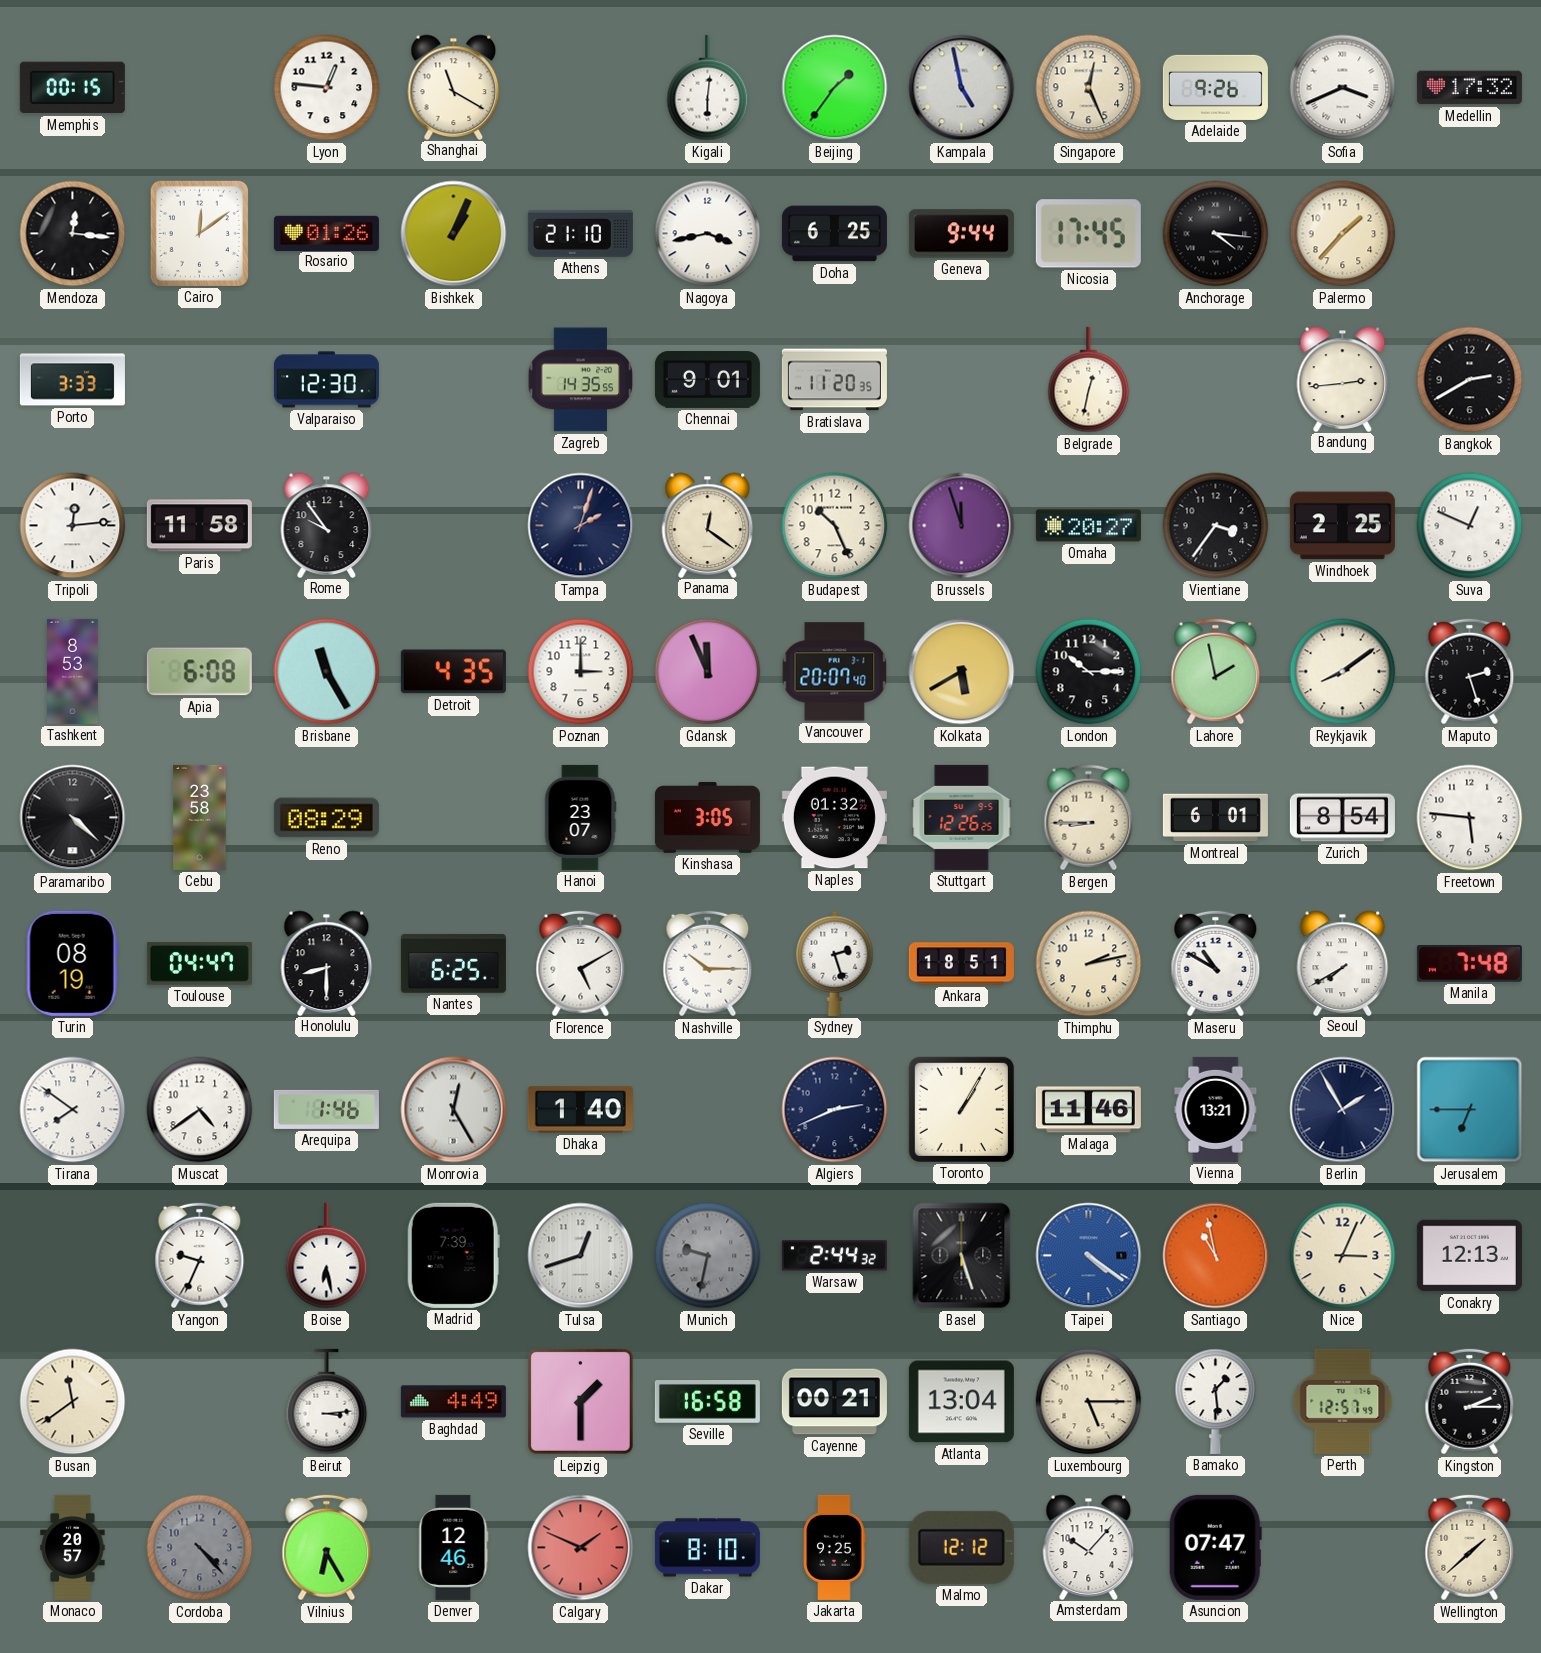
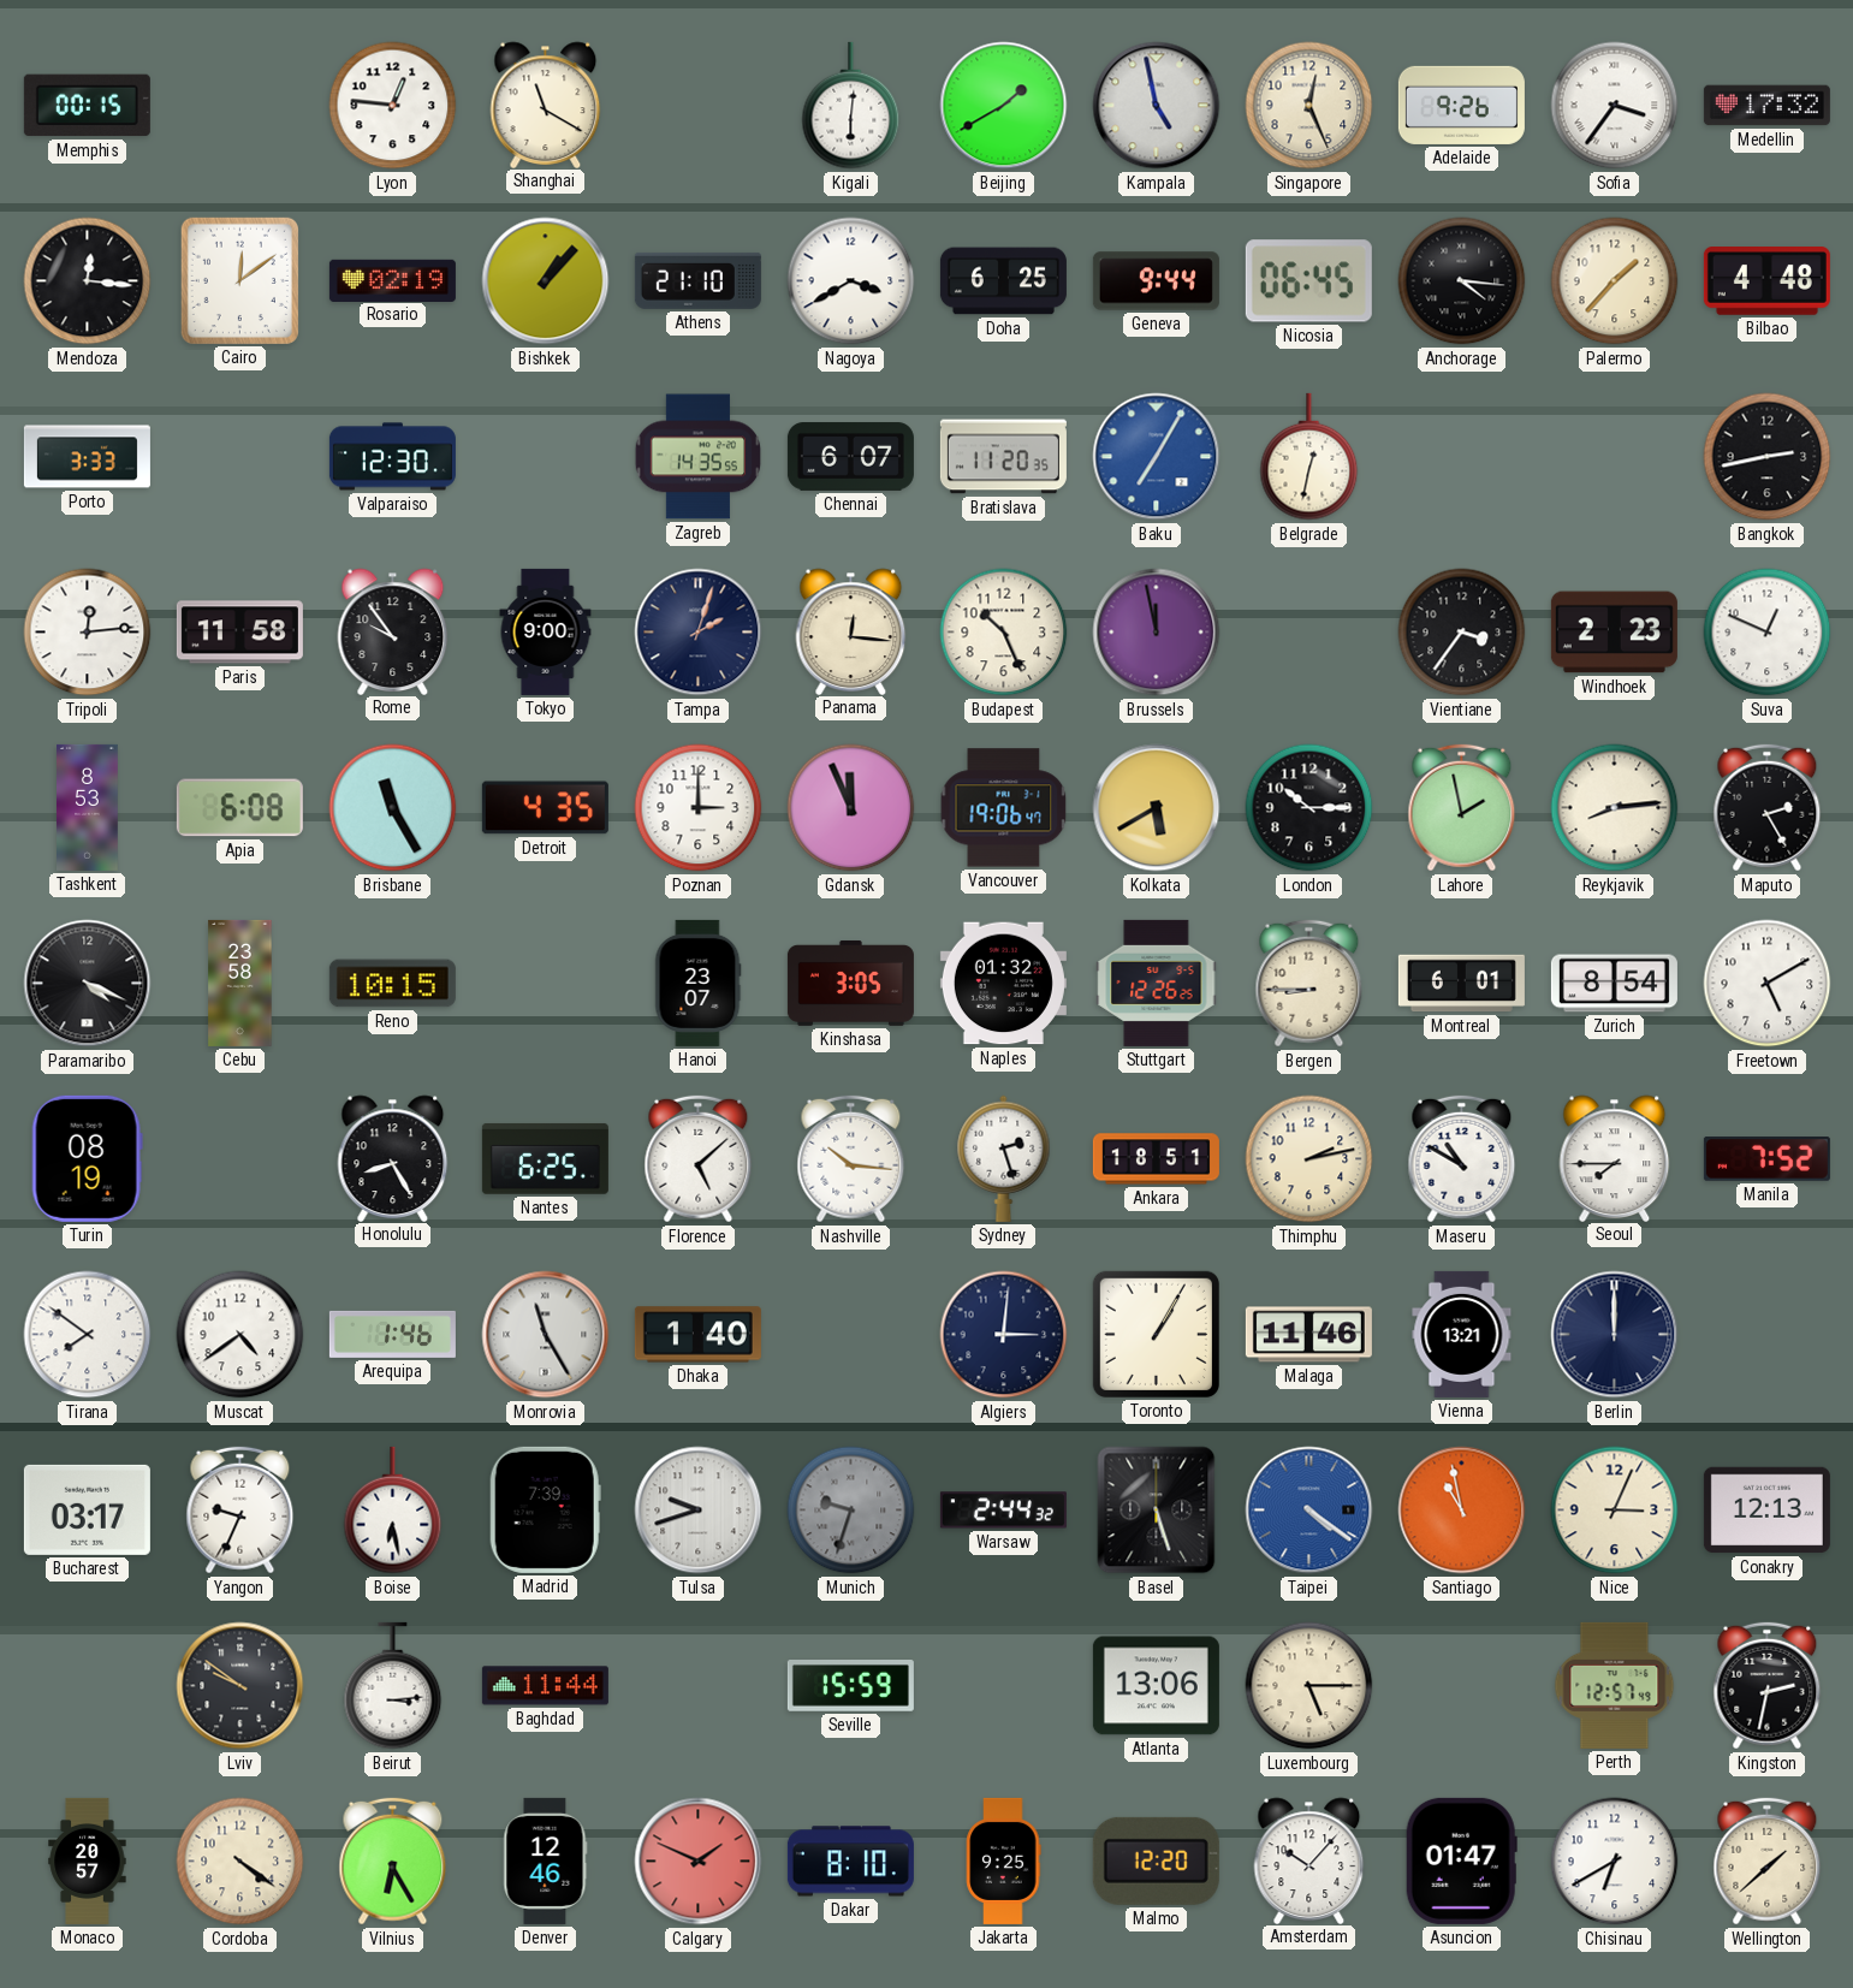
Beijing: 1:36 -> 1:40
Sofia: 3:41 -> 3:36
Rosario: 01:26 -> 02:19
Bishkek: 1:04 -> 1:07
Nagoya: 3:43 -> 3:40
Nicosia: 17:45 -> 06:45
Bilbao: none -> 4:48
Chennai: 9:01 -> 6:07
Baku: none -> 7:05
Bandung: 2:44 -> none
Bangkok: 2:40 -> 2:43
Tokyo: none -> 9:00
Panama: 12:21 -> 12:16
Brussels: 11:57 -> 11:58
Omaha: 20:27 -> none
Windhoek: 2:25 -> 2:23
Vancouver: 20:07 -> 19:06
Reykjavik: 8:09 -> 8:14
Maputo: 2:27 -> 2:25
Paramaribo: 4:22 -> 4:19
Reno: 08:29 -> 10:15
Freetown: 5:46 -> 5:10
Toulouse: 04:47 -> none
Honolulu: 8:30 -> 8:25
Florence: 5:10 -> 5:08
Nashville: 10:15 -> 10:16
Seoul: 7:40 -> 7:45
Manila: 7:48 -> 7:52
Monrovia: 12:25 -> 11:25
Algiers: 2:41 -> 3:01
Berlin: 1:55 -> 12:00
Jerusalem: 6:45 -> none
Bucharest: none -> 03:17
Tulsa: 12:42 -> 9:42
Munich: 9:32 -> 9:33
Busan: 11:39 -> none
Lviv: none -> 9:51
Baghdad: 4:49 -> 11:44
Leipzig: 1:30 -> none
Seville: 16:58 -> 15:59
Cayenne: 00:21 -> none
Atlanta: 13:04 -> 13:06
Bamako: 1:29 -> none
Kingston: 2:15 -> 2:32
Cordoba: 4:23 -> 4:21
Cordoba dial: grey -> cream
Malmo: 12:12 -> 12:20
Asuncion: 07:47 -> 01:47
Chisinau: none -> 6:40
